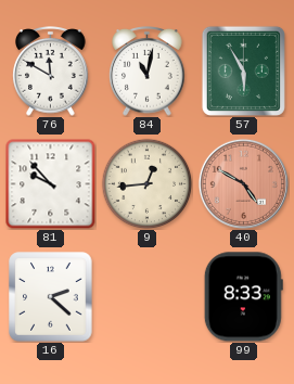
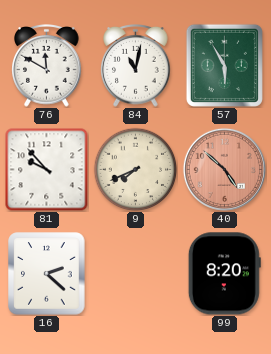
9: 12:44 -> 7:41
40: 4:50 -> 4:52
99: 8:33 -> 8:20
